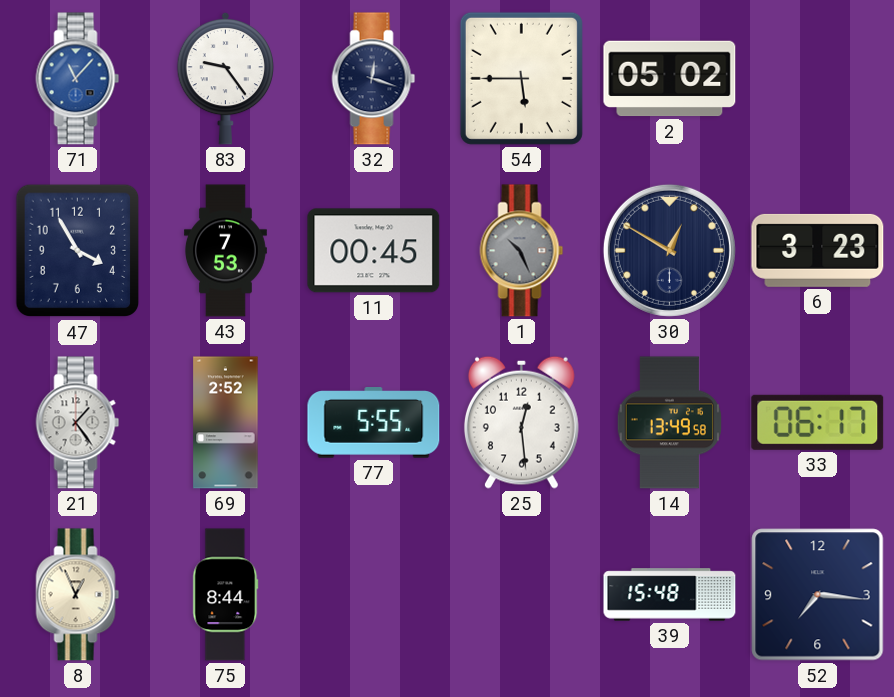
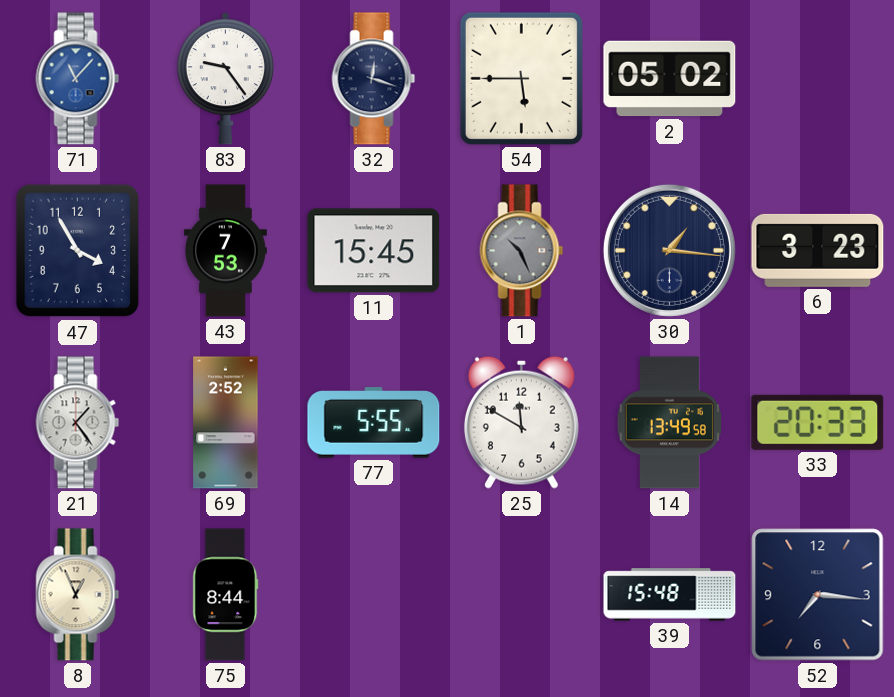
11: 00:45 -> 15:45
30: 12:50 -> 1:16
25: 12:29 -> 11:50
33: 06:17 -> 20:33
